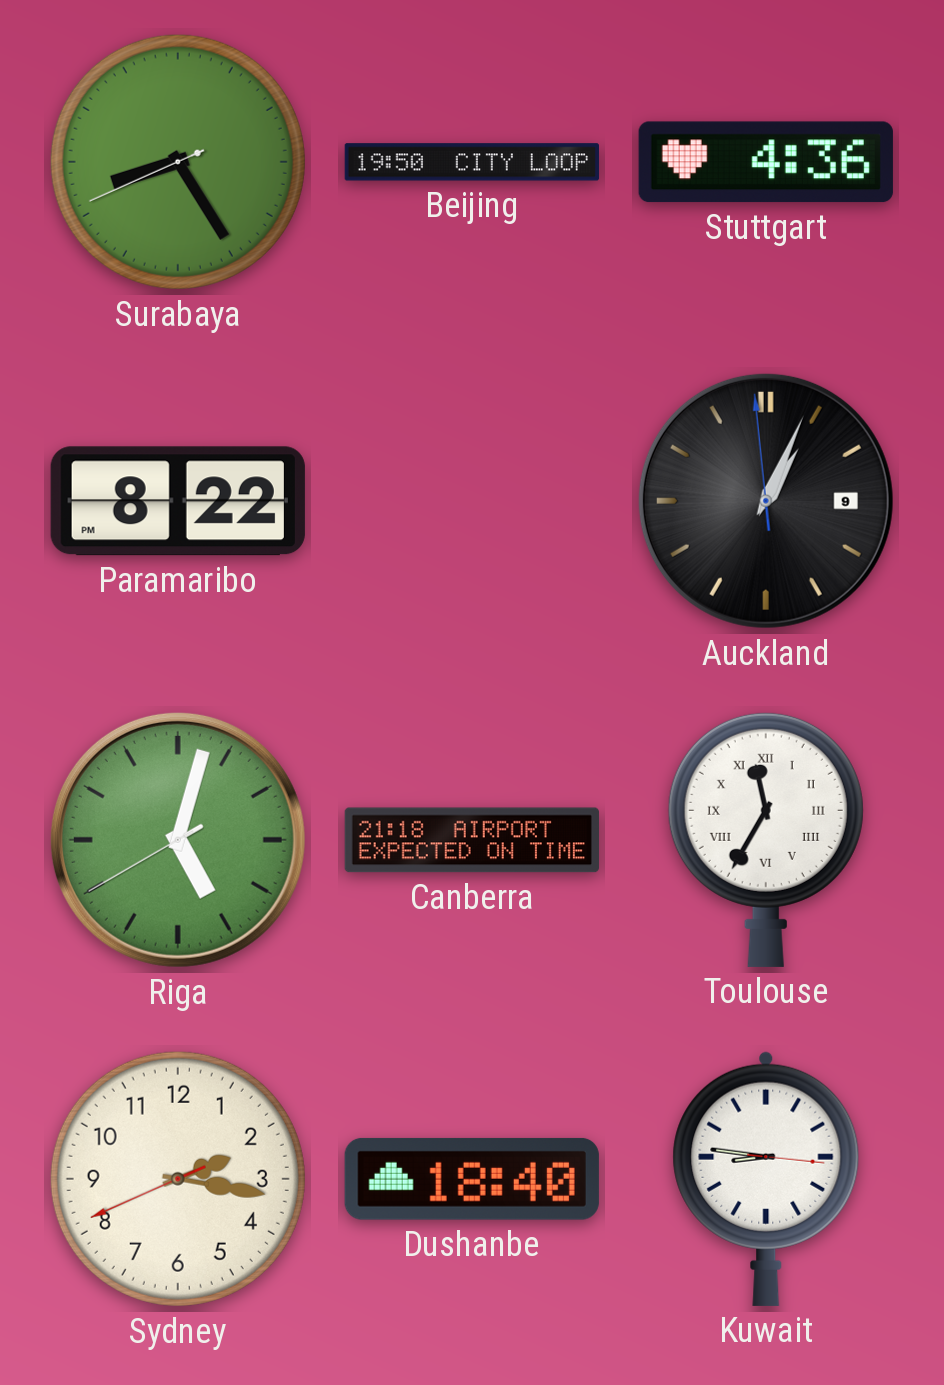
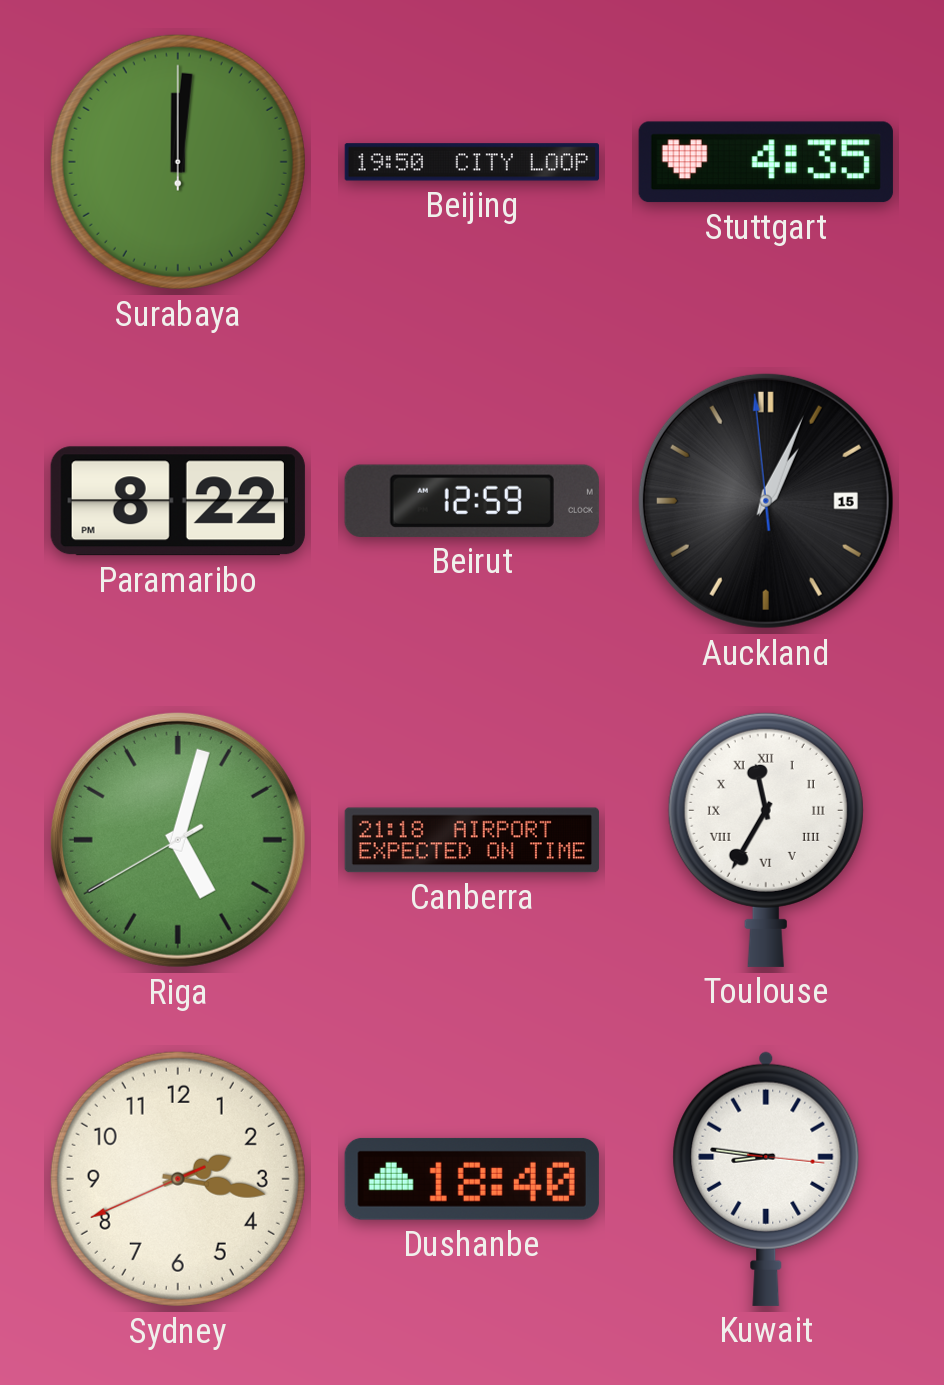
Surabaya: 8:24 -> 12:01
Stuttgart: 4:36 -> 4:35
Beirut: none -> 12:59
Auckland date: 9 -> 15
